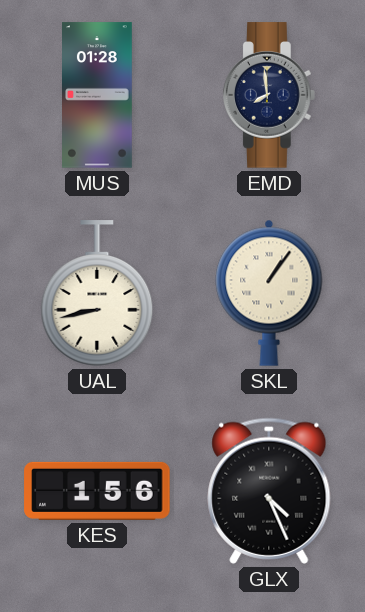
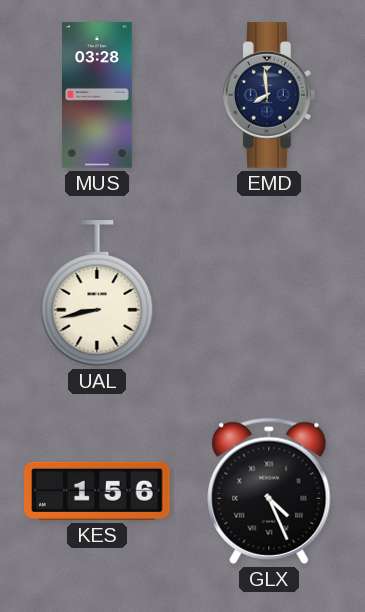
MUS: 01:28 -> 03:28
SKL: 1:06 -> none
